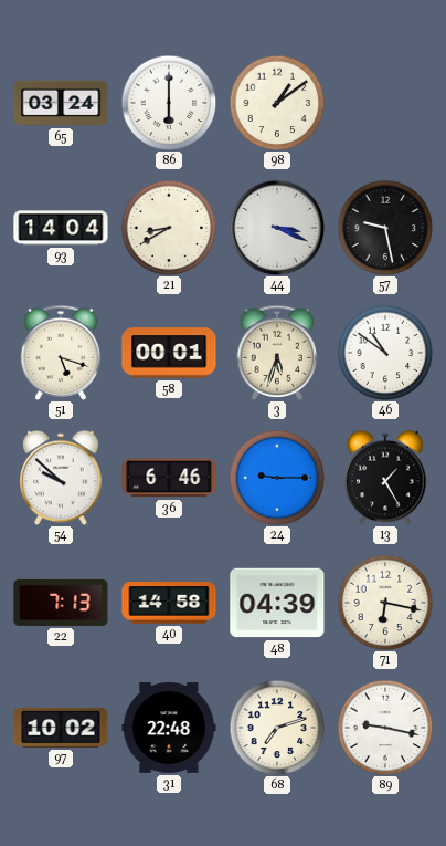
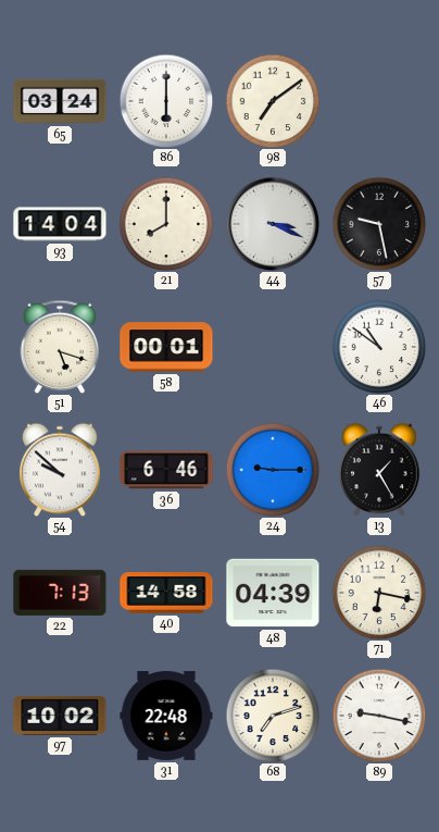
98: 1:09 -> 7:09
21: 8:40 -> 8:00
3: 5:33 -> none
